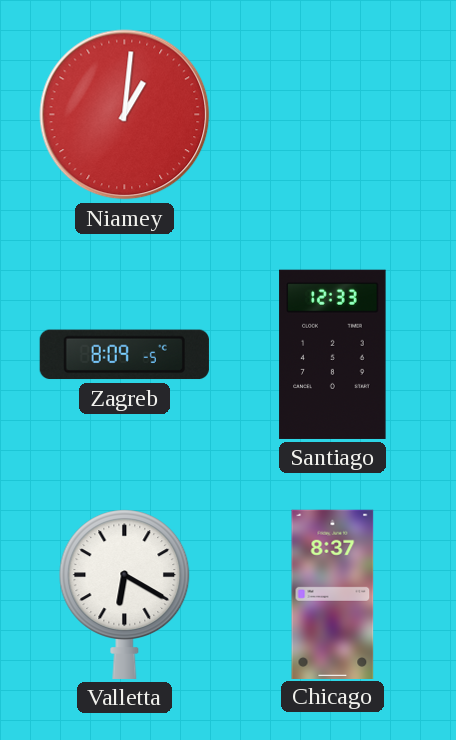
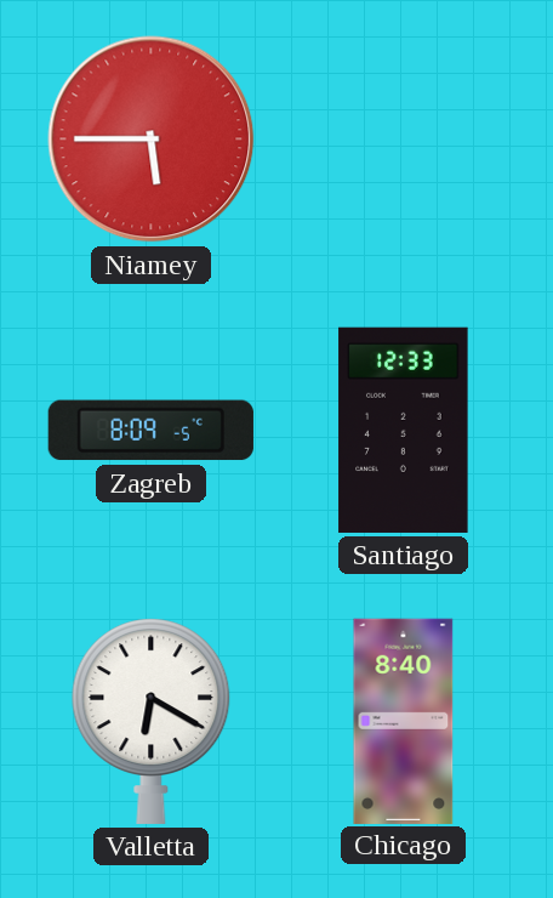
Niamey: 1:01 -> 5:45
Chicago: 8:37 -> 8:40
